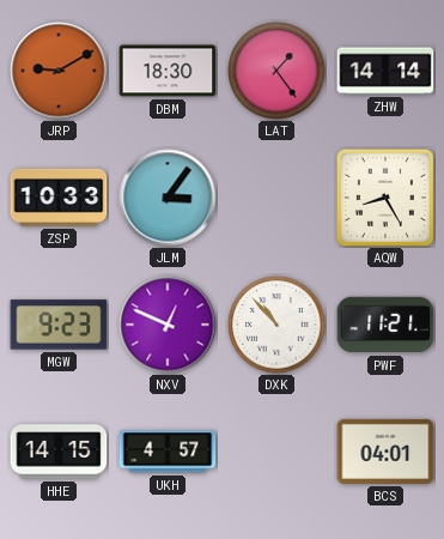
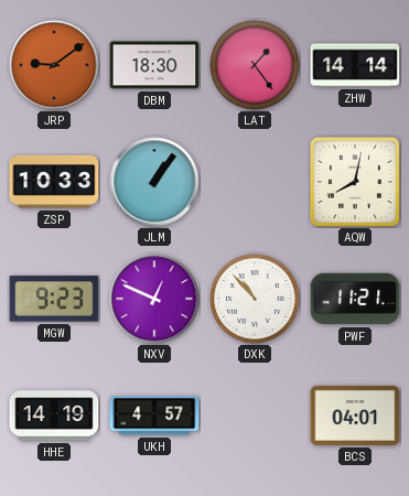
JRP: 9:10 -> 9:09
JLM: 3:06 -> 1:06
AQW: 8:25 -> 8:02
HHE: 14:15 -> 14:19
